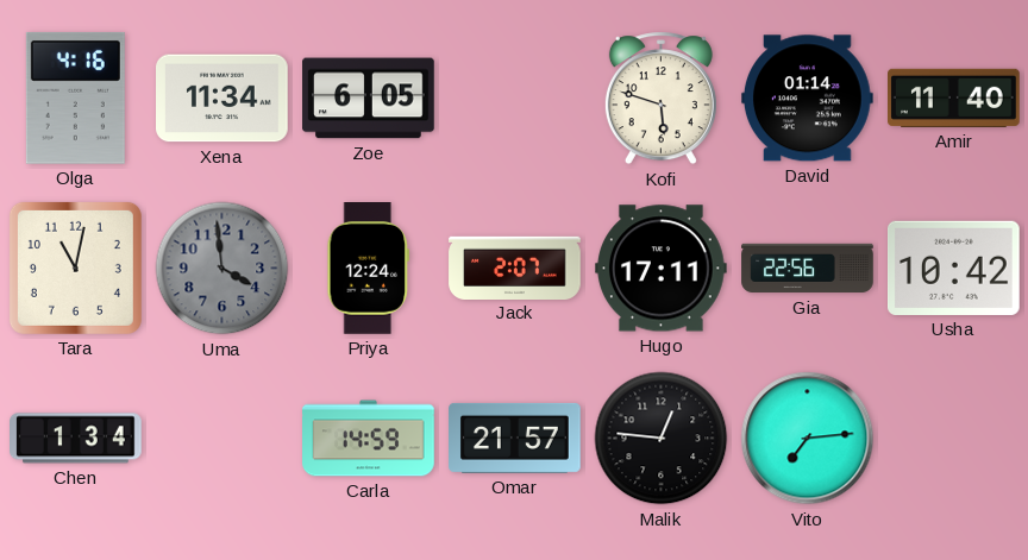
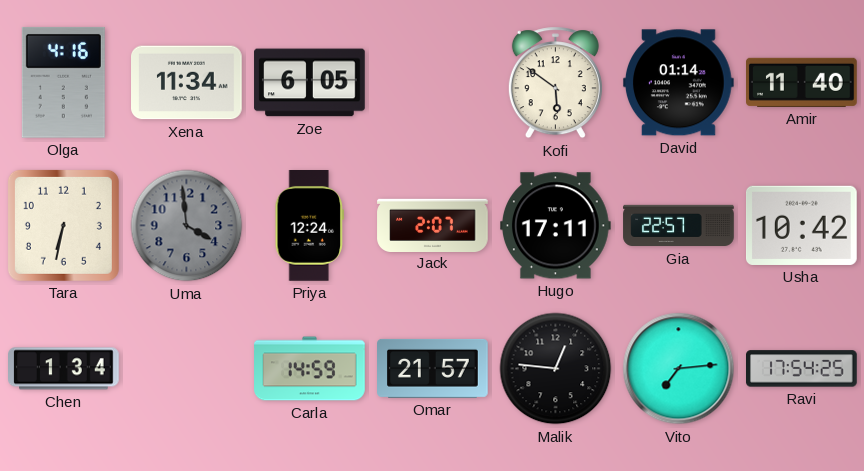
Kofi: 5:48 -> 5:51
Tara: 11:02 -> 6:32
Gia: 22:56 -> 22:57
Ravi: none -> 17:54
